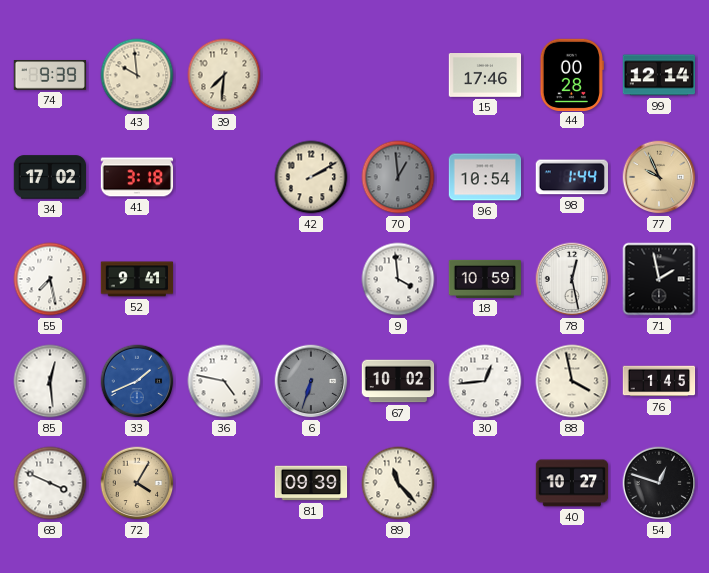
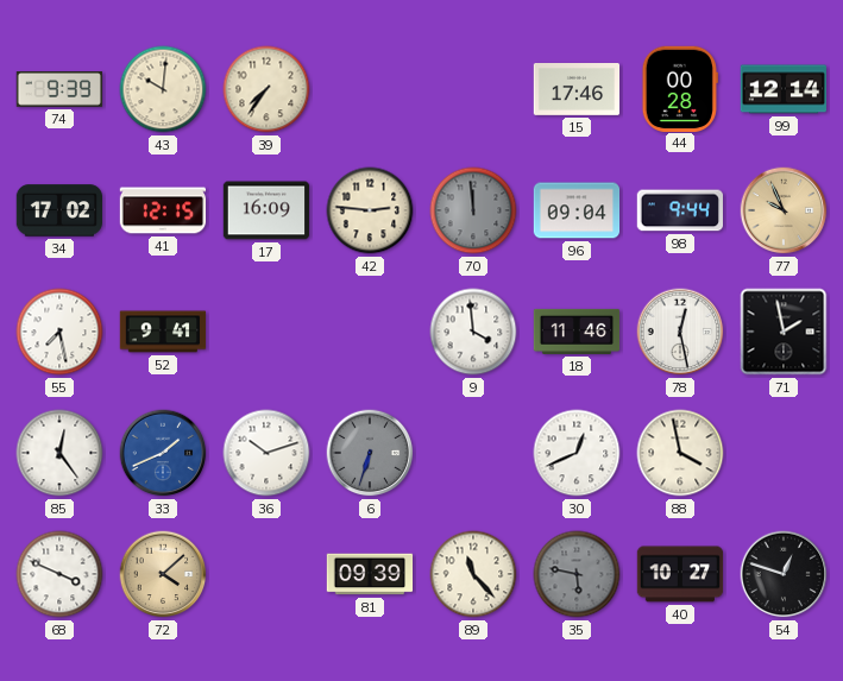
43: 9:59 -> 10:01
39: 7:31 -> 7:36
41: 3:18 -> 12:15
17: none -> 16:09
42: 2:10 -> 2:46
70: 12:59 -> 11:59
96: 10:54 -> 09:04
98: 1:44 -> 9:44
18: 10:59 -> 11:46
85: 12:29 -> 12:24
36: 4:47 -> 10:12
67: 10:02 -> none
30: 12:44 -> 12:41
76: 1:45 -> none
72: 4:05 -> 4:08
35: none -> 5:47
